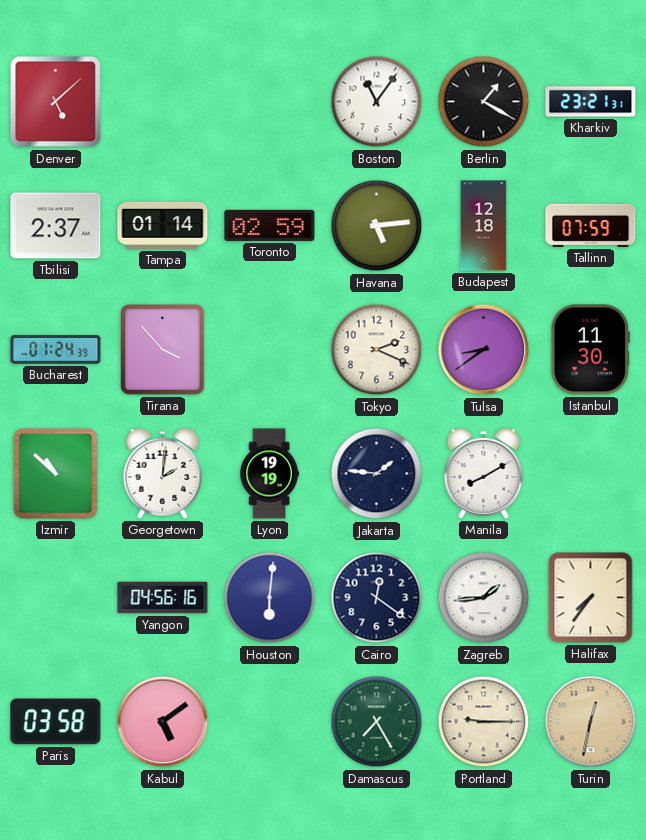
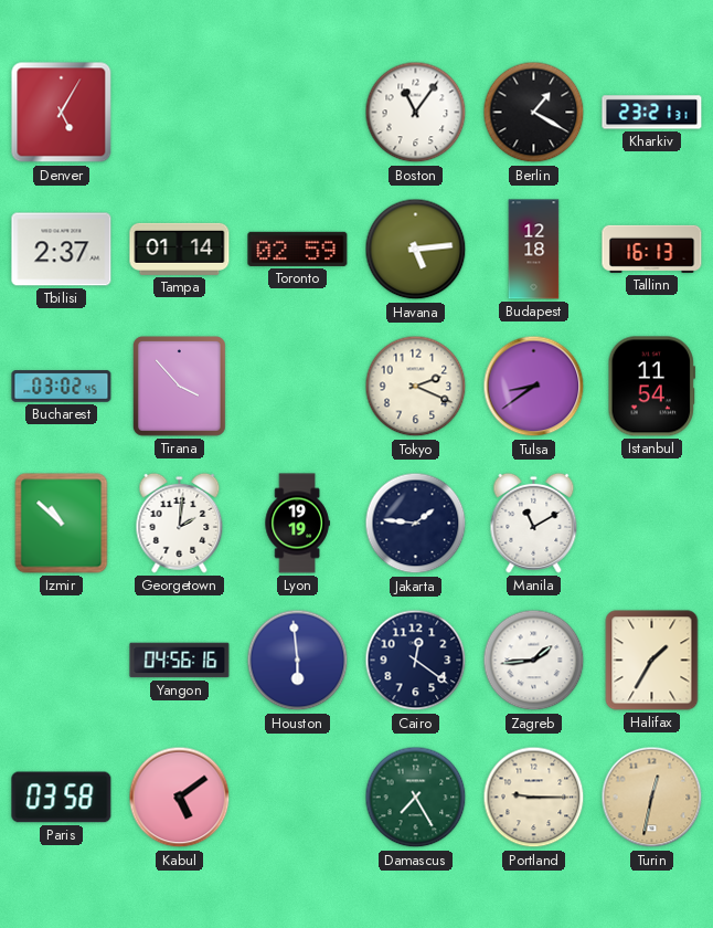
Denver: 5:08 -> 5:05
Tallinn: 07:59 -> 16:13
Bucharest: 01:24 -> 03:02
Istanbul: 11:30 -> 11:54
Manila: 8:10 -> 11:10
Houston: 6:01 -> 5:59
Halifax: 7:36 -> 1:35
